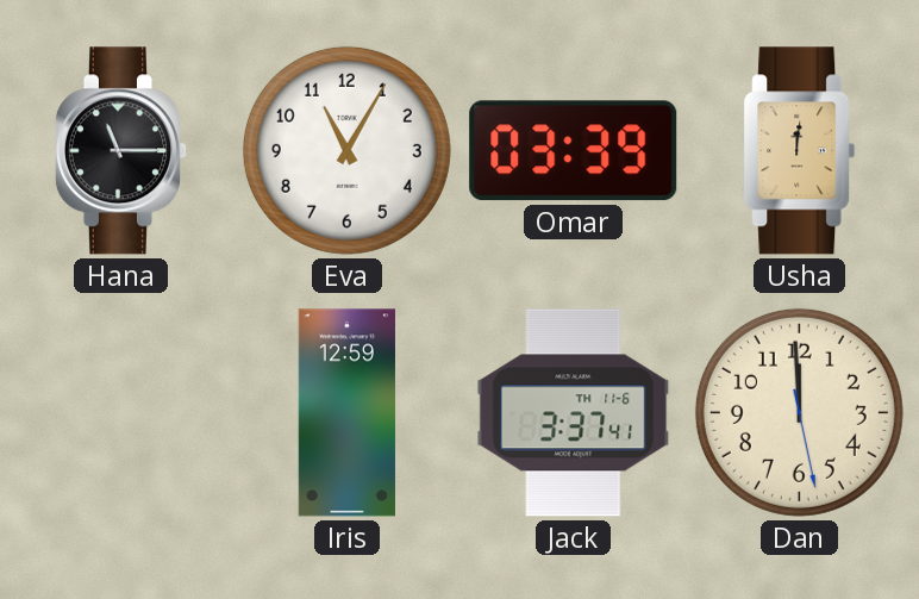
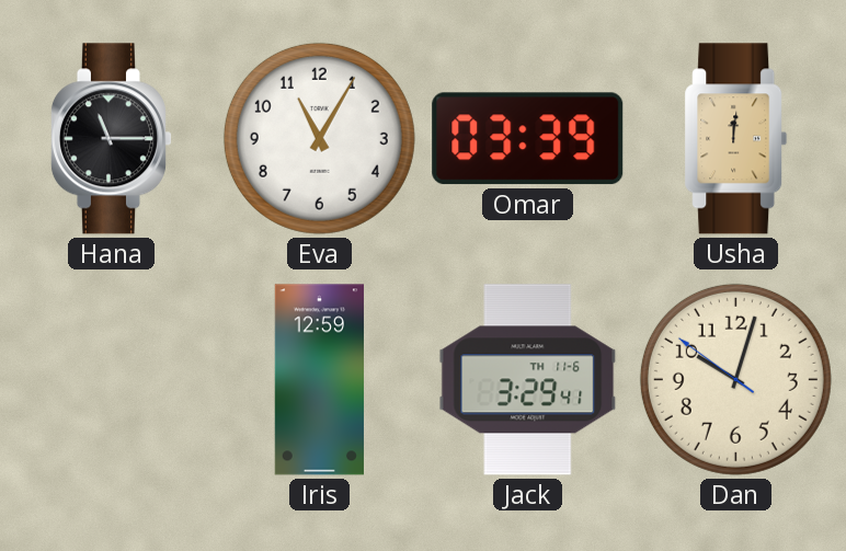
Jack: 3:37 -> 3:29
Dan: 11:59 -> 10:02
